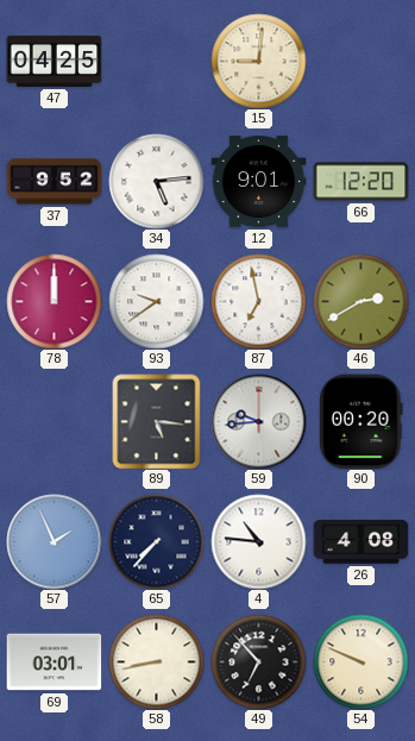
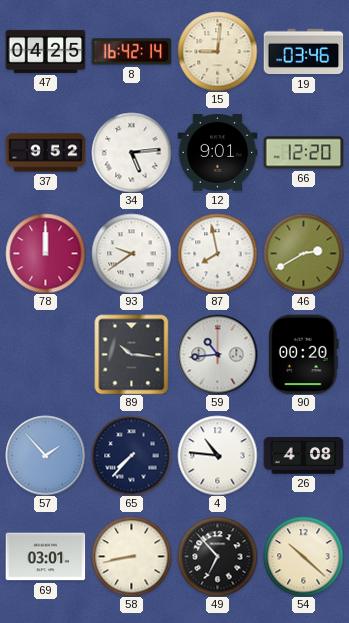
8: none -> 16:42
19: none -> 03:46
87: 6:58 -> 7:58
89: 5:16 -> 10:16
59: 9:44 -> 10:44
57: 1:56 -> 1:53
54: 9:49 -> 10:22
